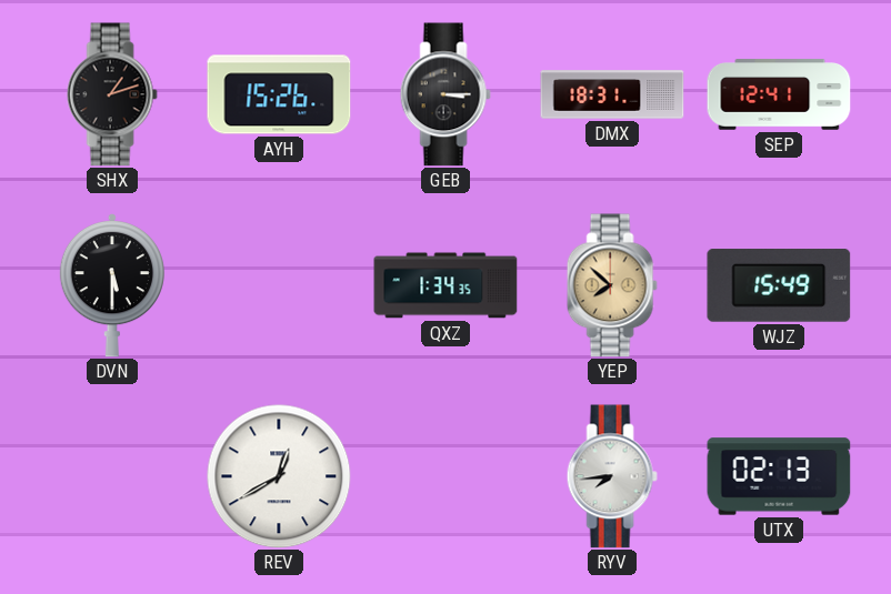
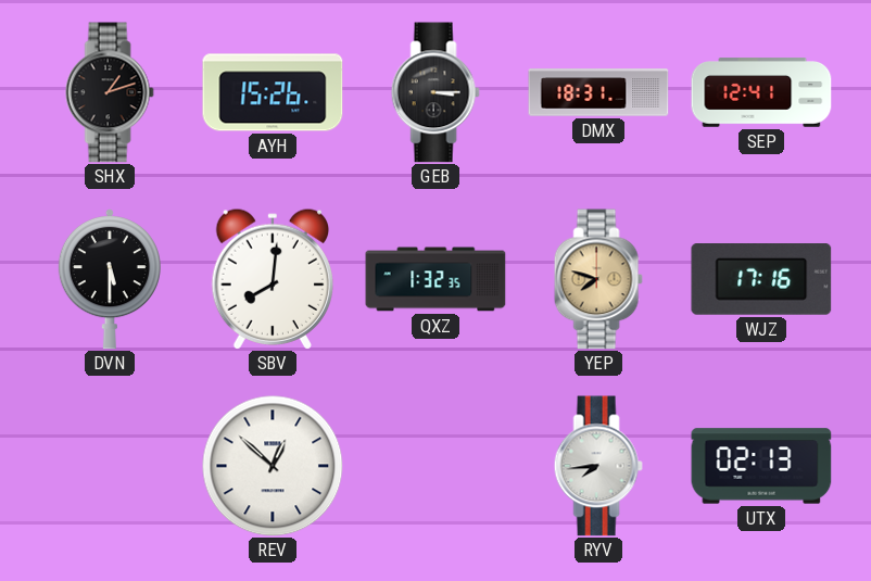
SBV: none -> 8:01
QXZ: 1:34 -> 1:32
YEP: 7:52 -> 7:48
WJZ: 15:49 -> 17:16
REV: 12:40 -> 12:52
